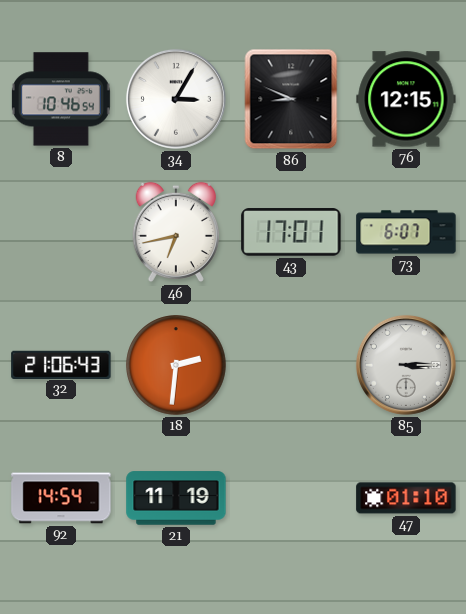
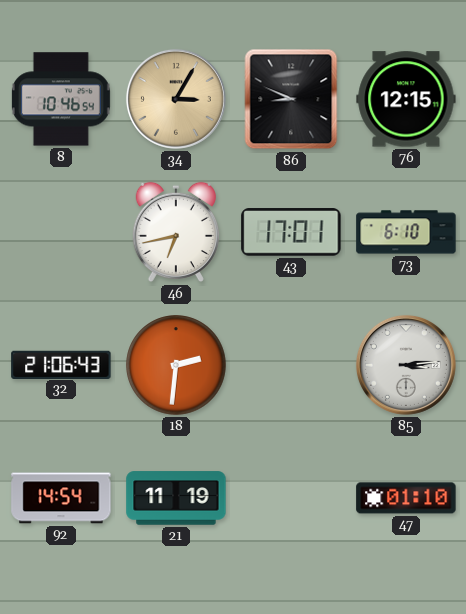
34 dial: white -> champagne
73: 6:07 -> 6:10
85: 3:15 -> 3:14
